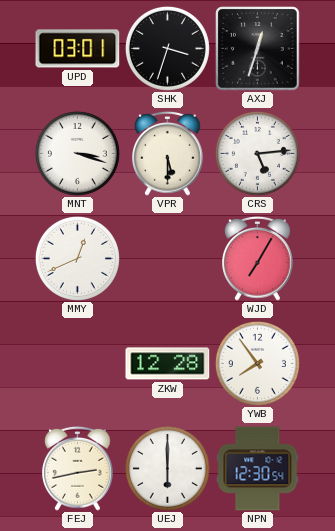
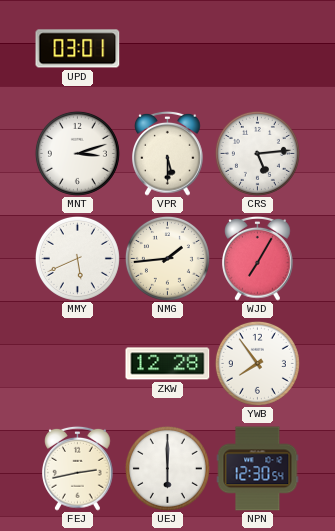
SHK: 3:33 -> none
AXJ: 12:33 -> none
MNT: 3:18 -> 3:12
MMY: 12:41 -> 5:41
NMG: none -> 1:44
